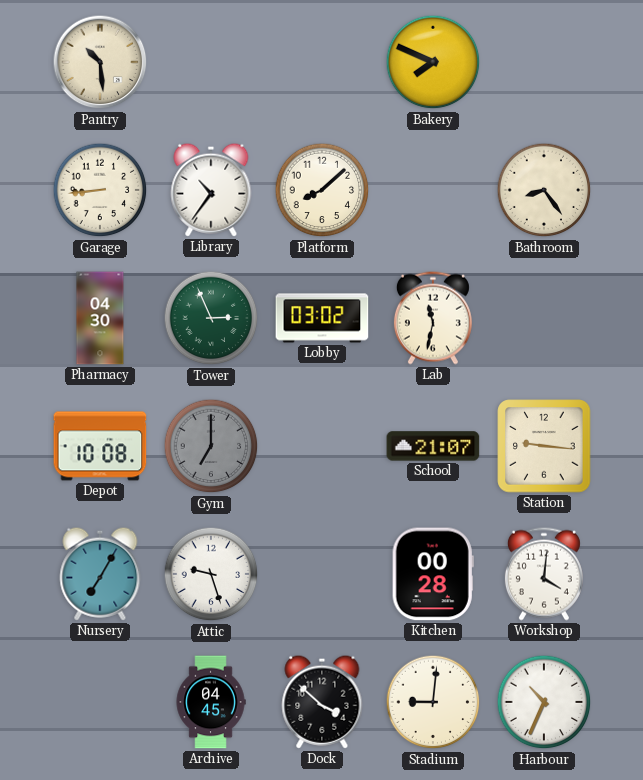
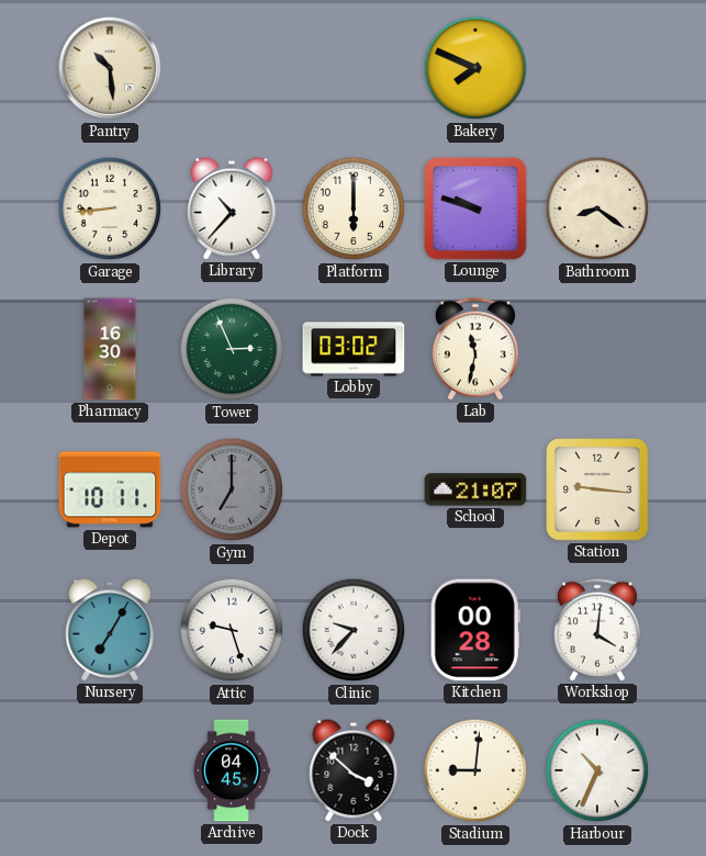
Library: 10:36 -> 10:37
Platform: 8:08 -> 6:00
Lounge: none -> 9:48
Bathroom: 8:24 -> 8:21
Pharmacy: 04:30 -> 16:30
Depot: 10:08 -> 10:11
Clinic: none -> 9:37
